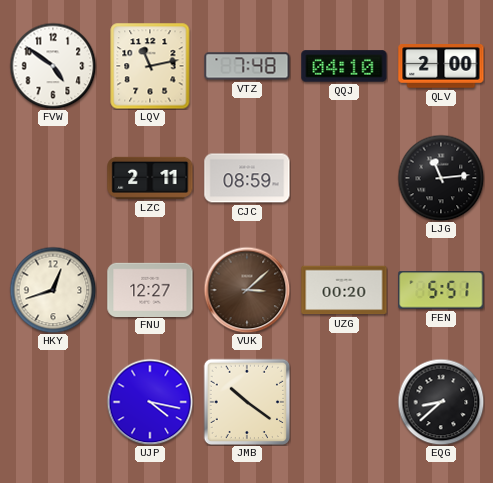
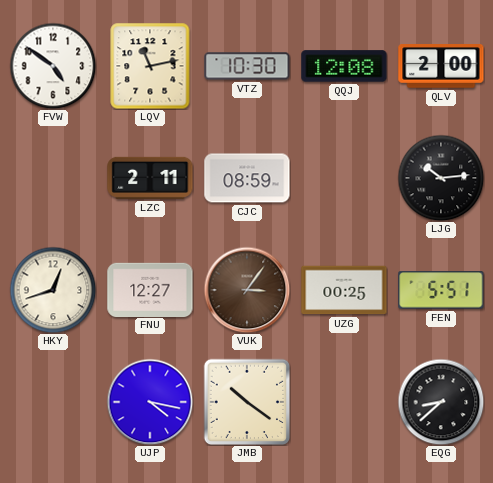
VTZ: 7:48 -> 10:30
QQJ: 04:10 -> 12:08
LJG: 11:14 -> 10:14
VUK: 3:08 -> 3:06
UZG: 00:20 -> 00:25
